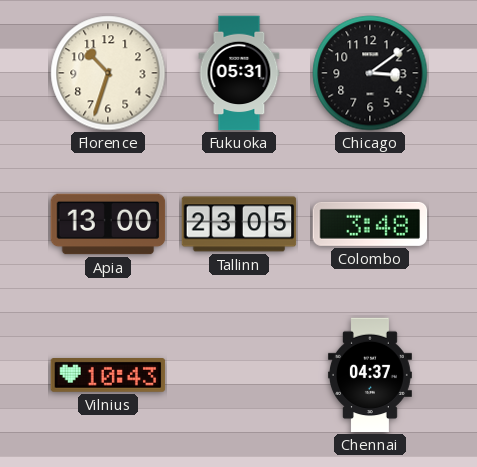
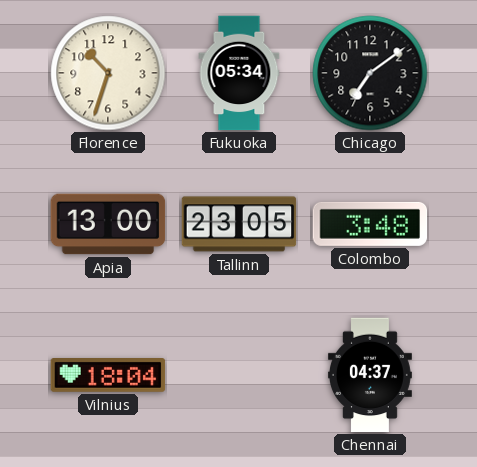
Fukuoka: 05:31 -> 05:34
Chicago: 3:09 -> 7:09
Vilnius: 10:43 -> 18:04
